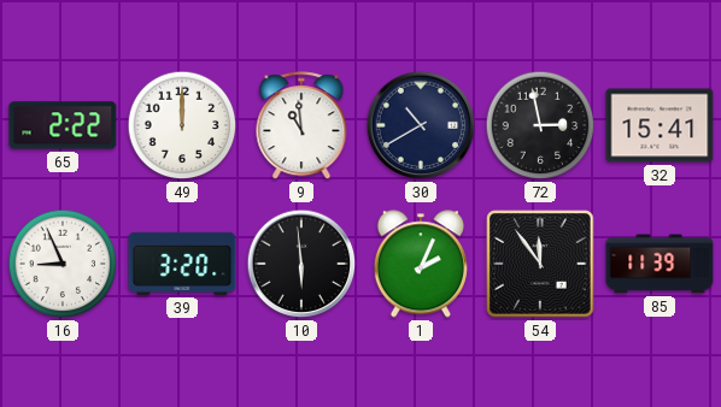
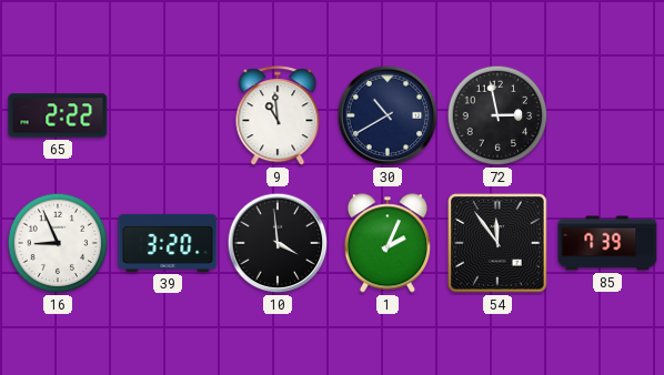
49: 12:00 -> none
32: 15:41 -> none
10: 5:59 -> 3:59
85: 11:39 -> 7:39
